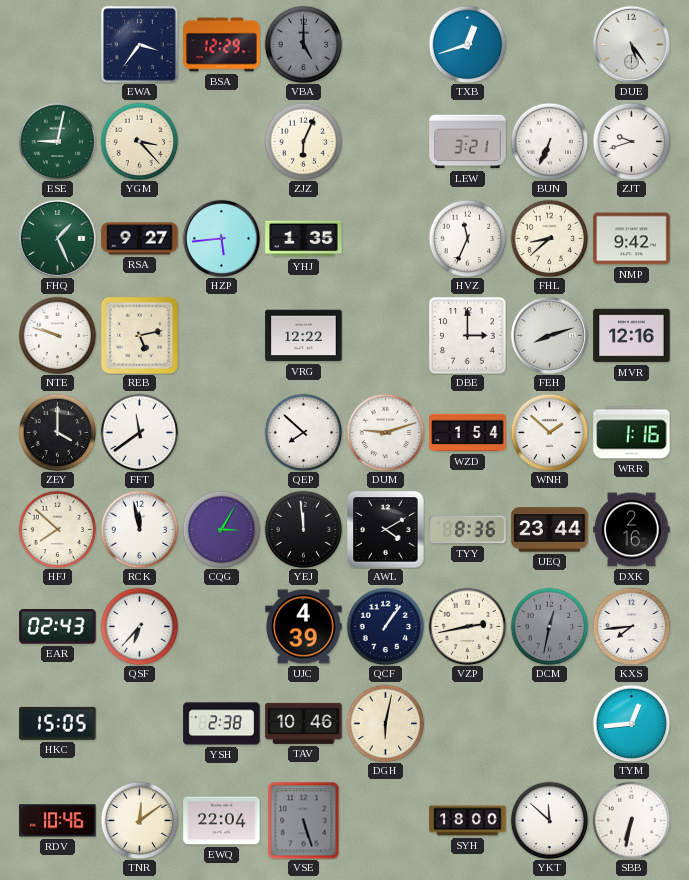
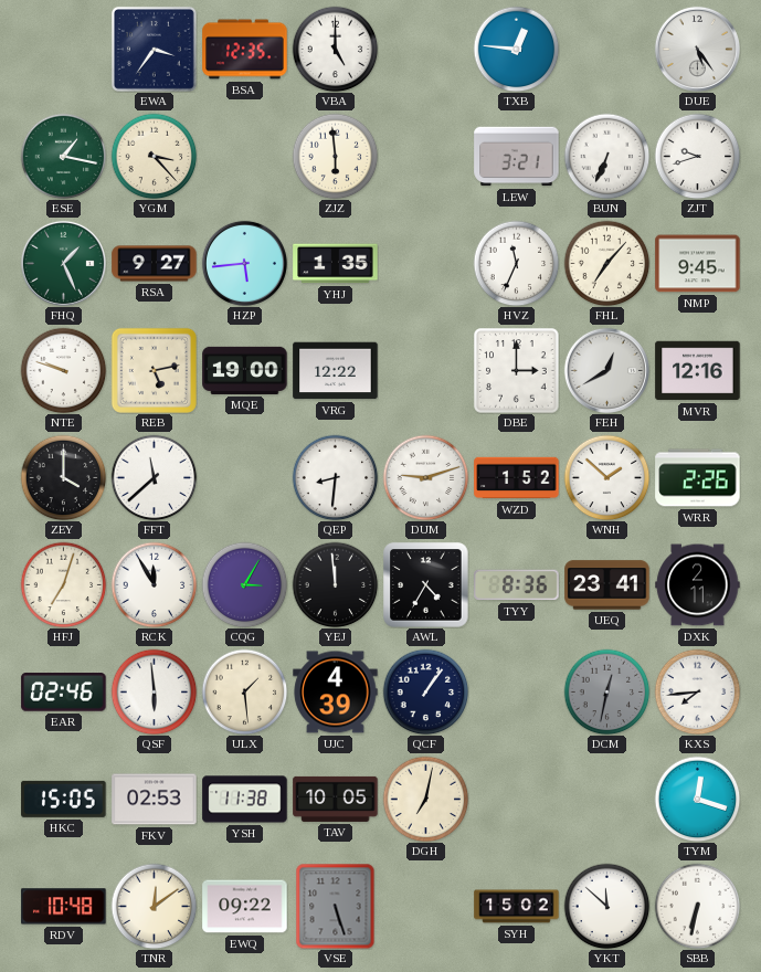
BSA: 12:29 -> 12:35
VBA dial: grey -> white
TXB: 12:42 -> 12:46
ESE: 9:02 -> 1:17
ZJZ: 6:04 -> 5:59
FHL: 8:38 -> 7:07
NMP: 9:42 -> 9:45
MQE: none -> 19:00
FEH: 8:12 -> 12:40
FFT: 11:39 -> 11:38
QEP: 7:52 -> 8:31
WZD: 1:54 -> 1:52
WRR: 1:16 -> 2:26
HFJ: 7:52 -> 7:03
RCK: 11:58 -> 11:55
AWL: 4:10 -> 4:35
UEQ: 23:44 -> 23:41
DXK: 2:16 -> 2:11
EAR: 02:43 -> 02:46
QSF: 6:37 -> 5:59
ULX: none -> 1:29
VZP: 2:43 -> none
FKV: none -> 02:53
YSH: 2:38 -> 11:38
TAV: 10:46 -> 10:05
DGH: 6:02 -> 7:02
TYM: 12:44 -> 12:18
RDV: 10:46 -> 10:48
EWQ: 22:04 -> 09:22
SYH: 18:00 -> 15:02
